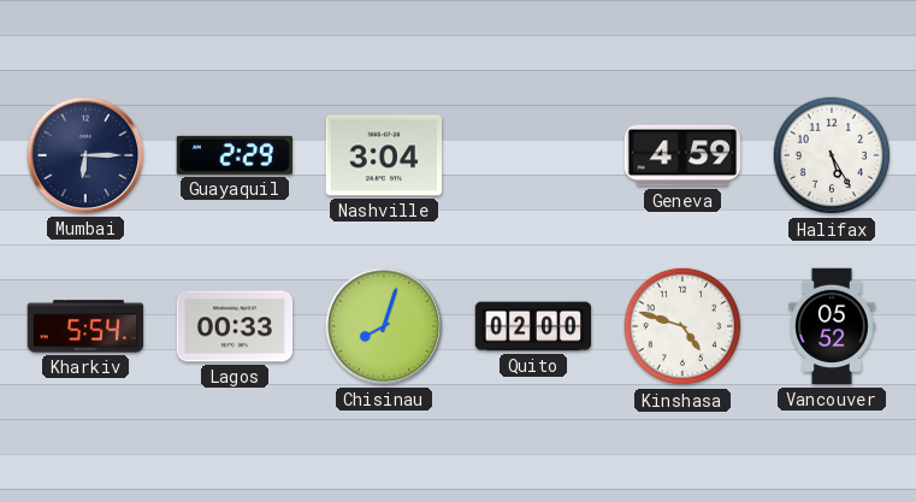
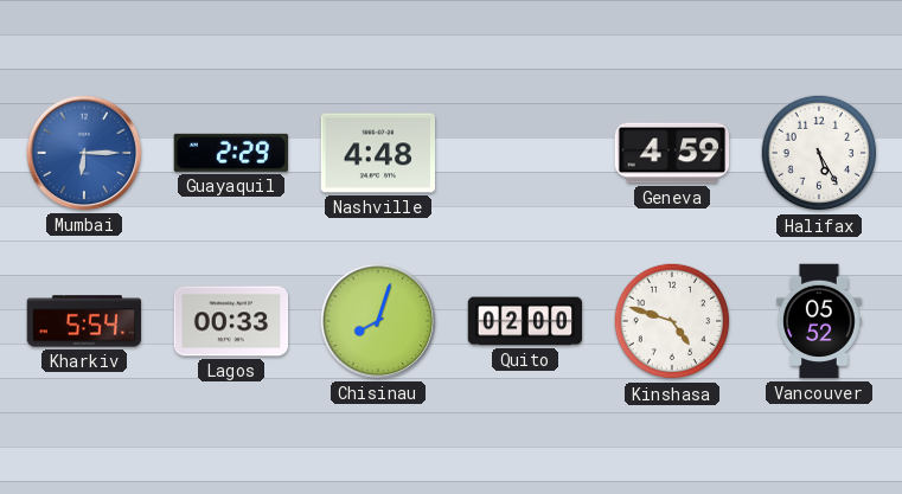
Mumbai dial: navy -> blue
Nashville: 3:04 -> 4:48
